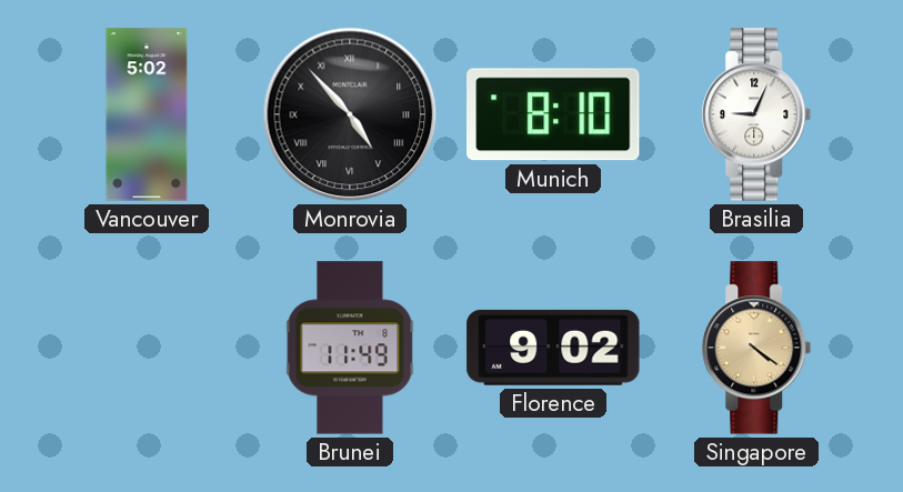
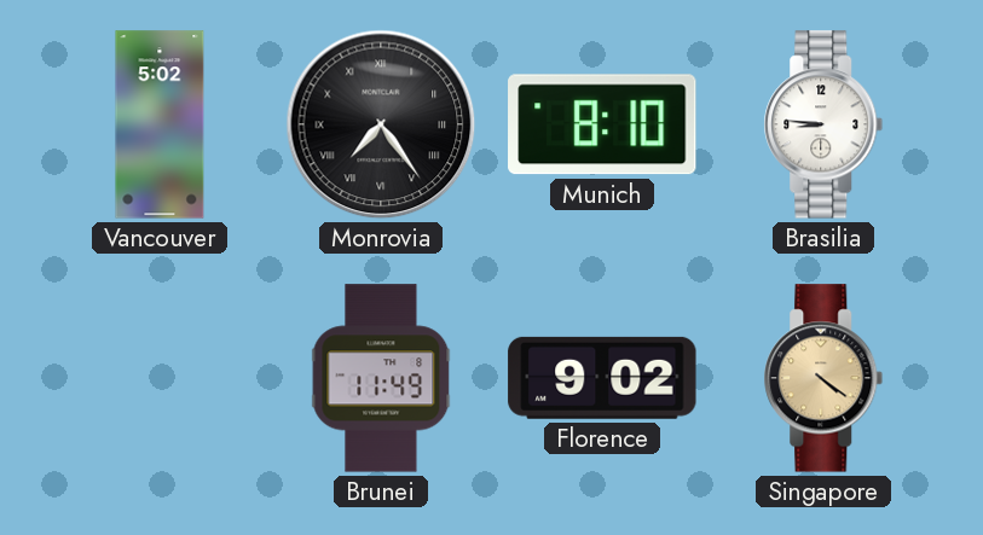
Monrovia: 4:53 -> 7:24
Brasilia: 9:04 -> 8:46
